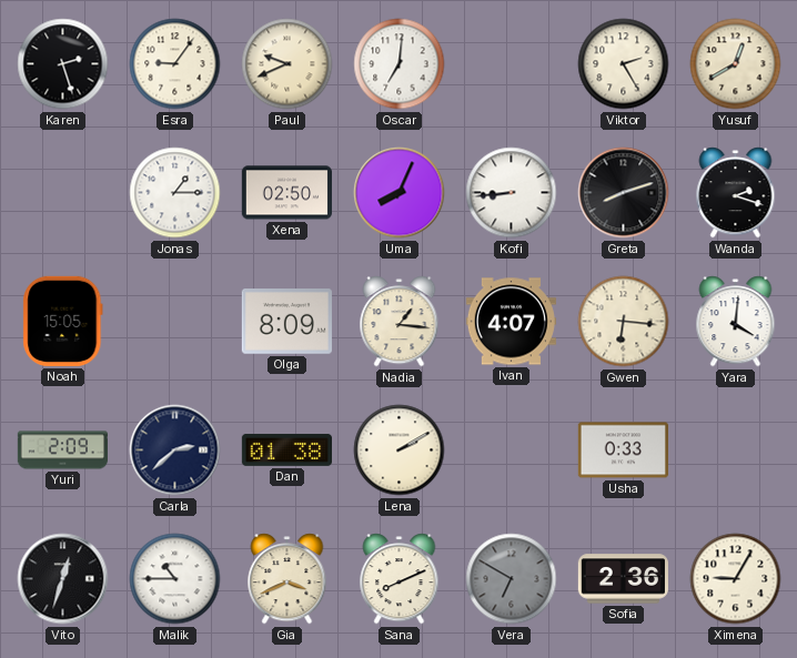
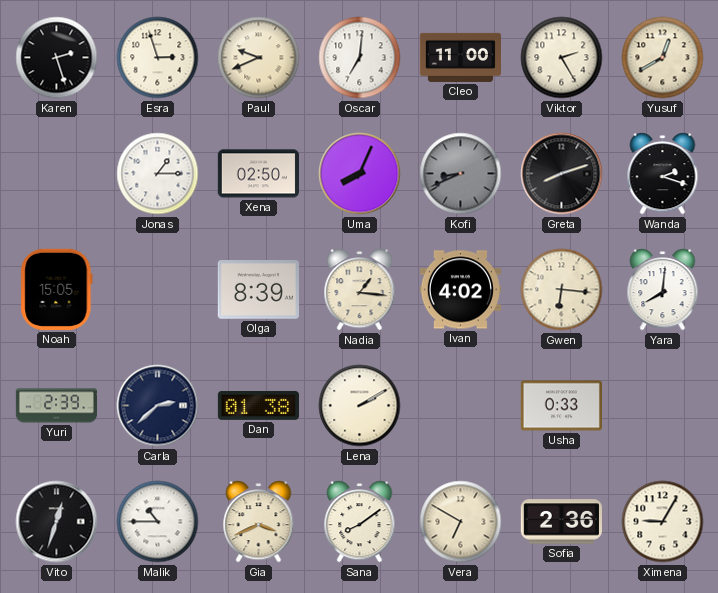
Esra: 9:06 -> 2:57
Cleo: none -> 11:00
Kofi: 8:44 -> 8:41
Kofi dial: white -> grey
Olga: 8:09 -> 8:39
Ivan: 4:07 -> 4:02
Yara: 4:01 -> 8:01
Yuri: 2:09 -> 2:39
Sana: 8:11 -> 8:09
Vera dial: grey -> cream
